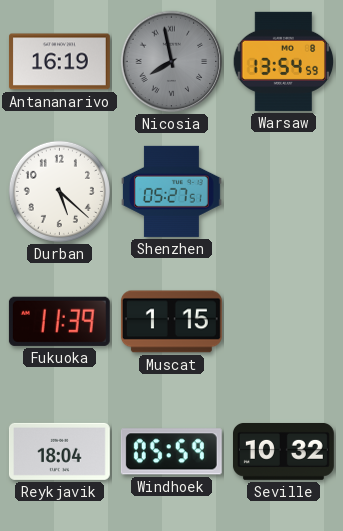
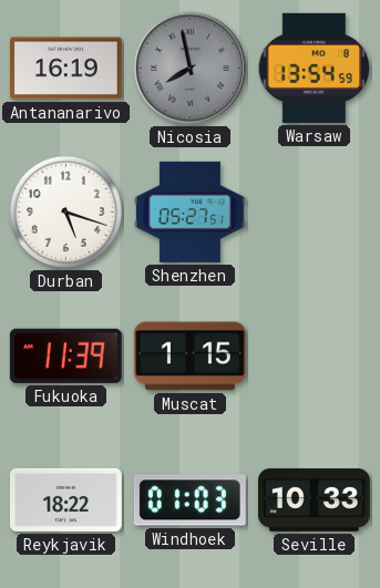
Durban: 5:22 -> 5:18
Reykjavik: 18:04 -> 18:22
Windhoek: 05:59 -> 01:03
Seville: 10:32 -> 10:33
